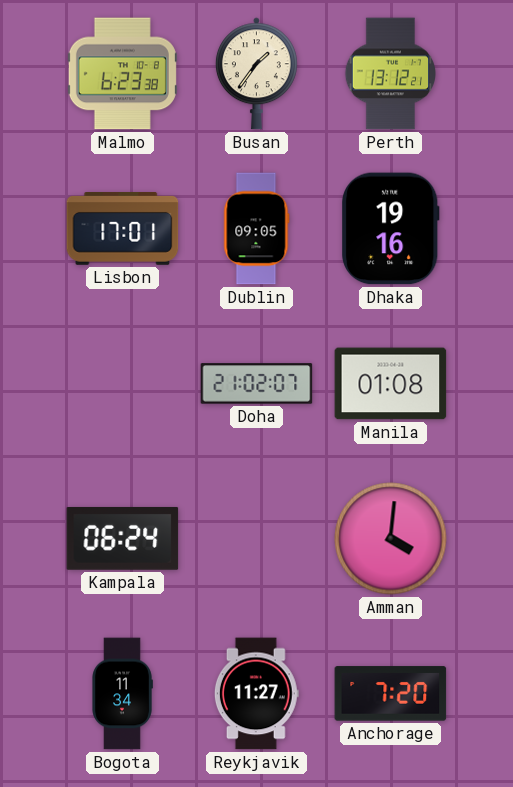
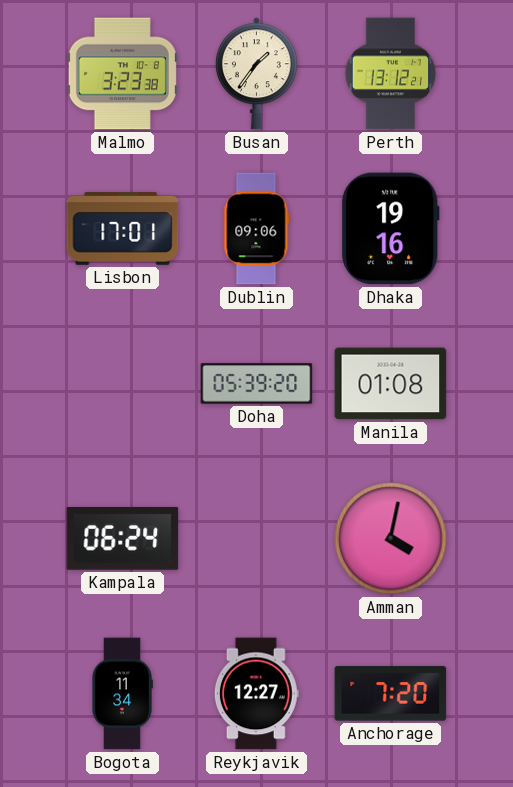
Malmo: 6:23 -> 3:23
Dublin: 09:05 -> 09:06
Doha: 21:02 -> 05:39
Amman: 4:01 -> 4:02
Reykjavik: 11:27 -> 12:27
